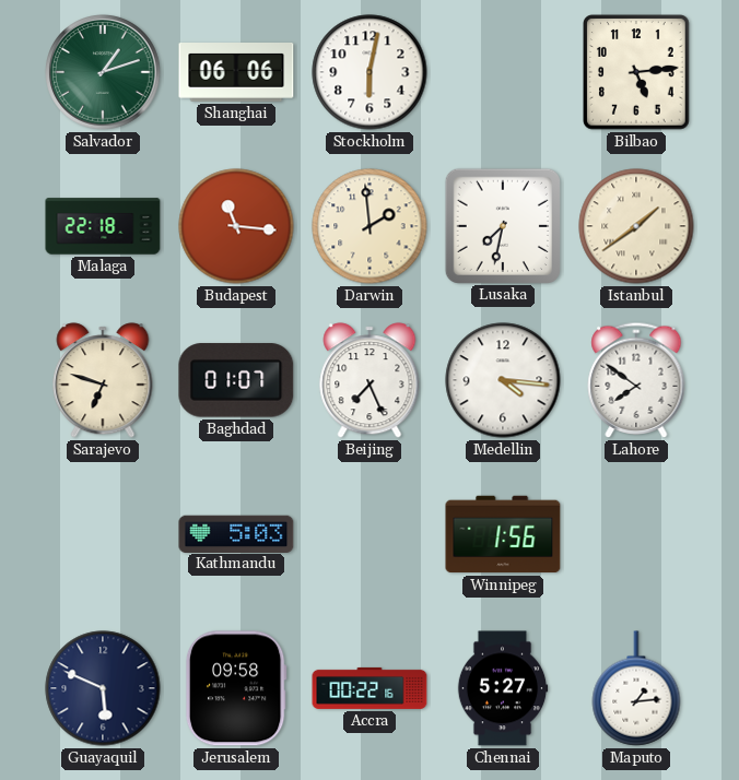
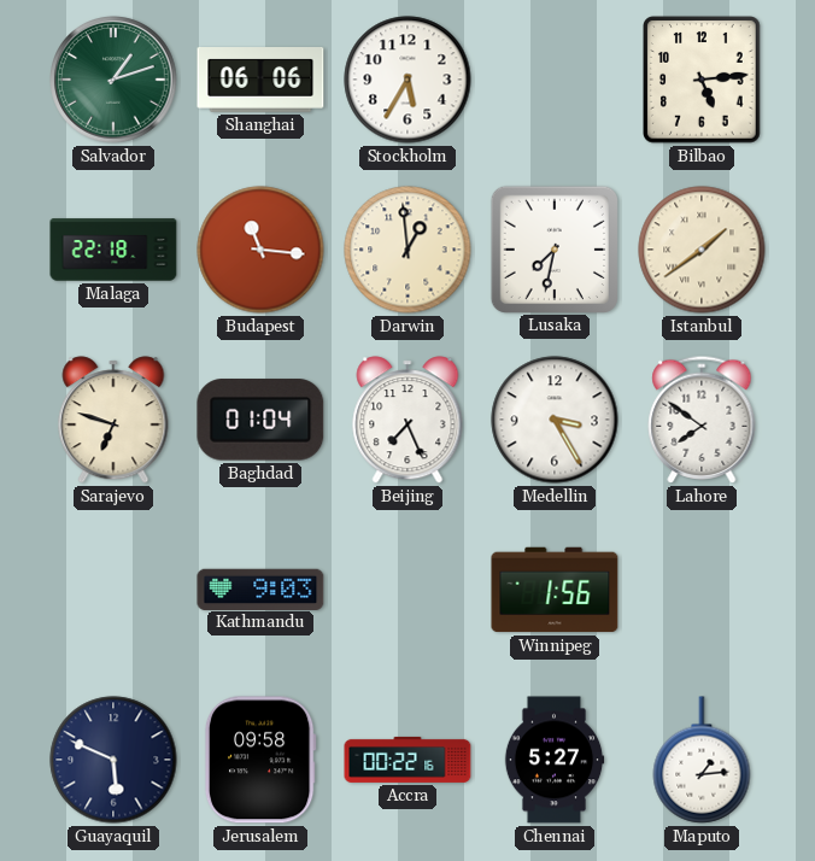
Stockholm: 6:02 -> 5:35
Darwin: 1:59 -> 12:59
Baghdad: 01:07 -> 01:04
Medellin: 4:16 -> 3:25
Kathmandu: 5:03 -> 9:03
